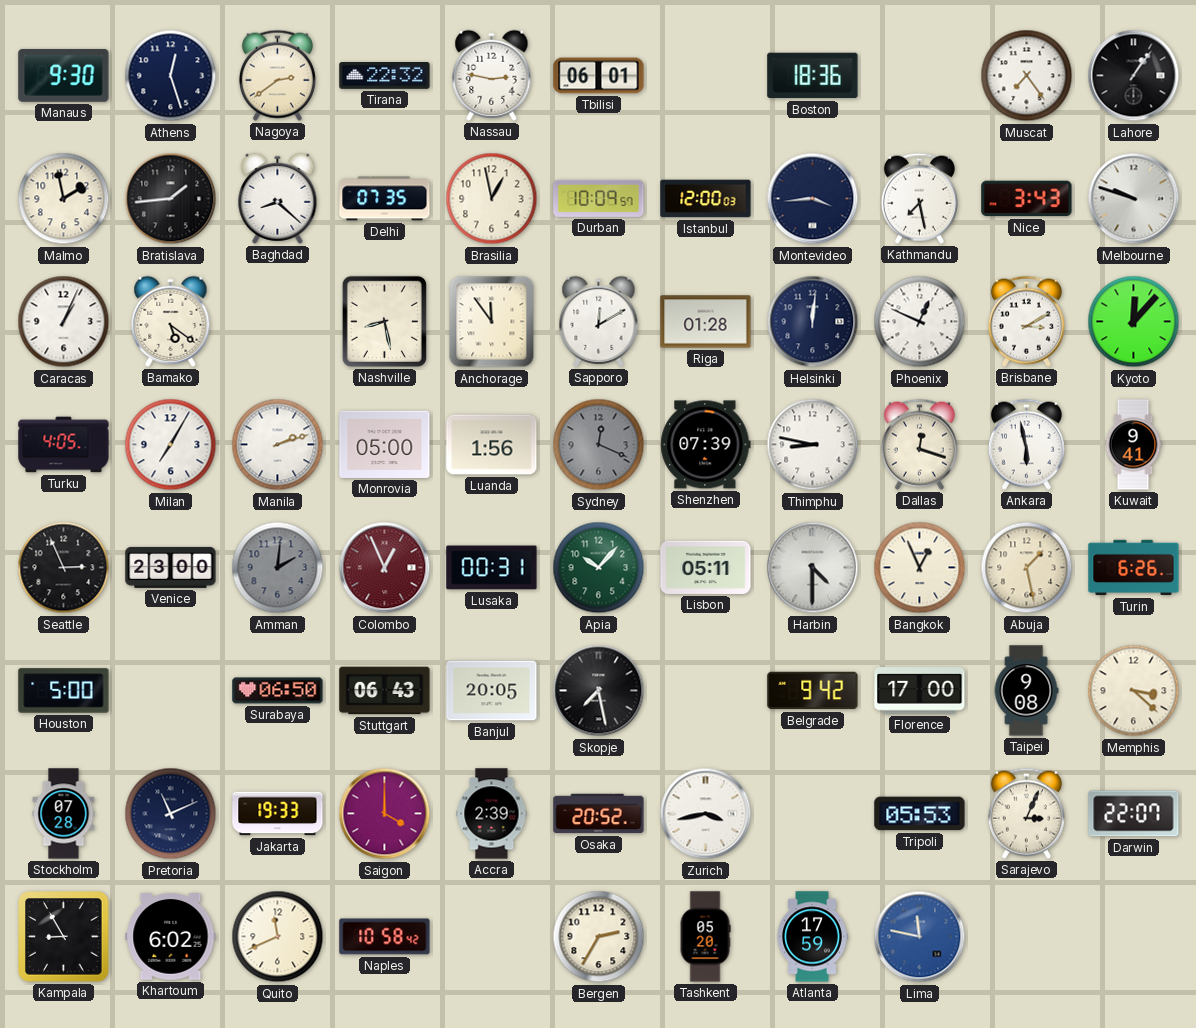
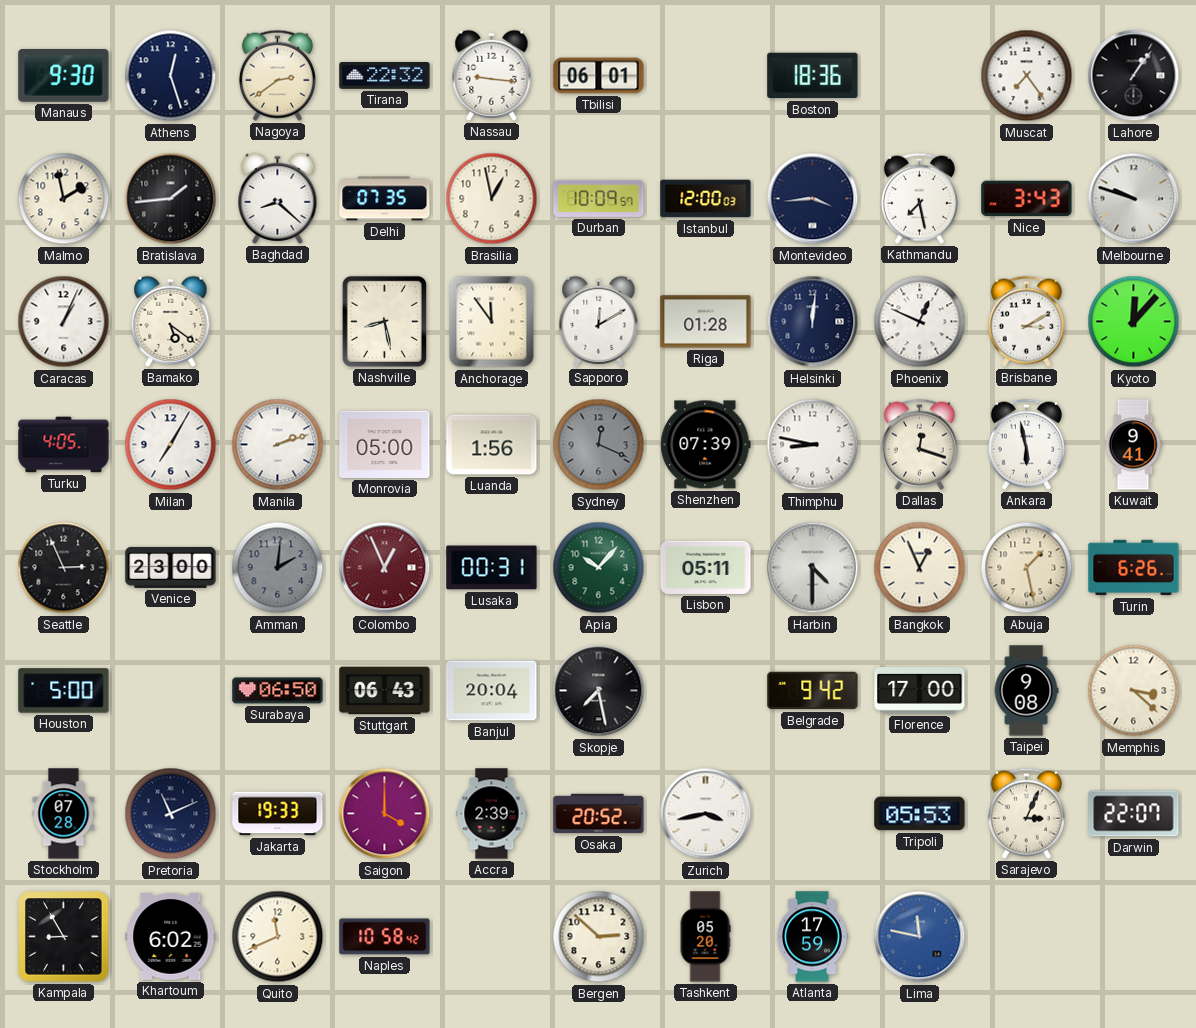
Nassau: 2:47 -> 9:16
Banjul: 20:05 -> 20:04
Bergen: 2:35 -> 2:52
